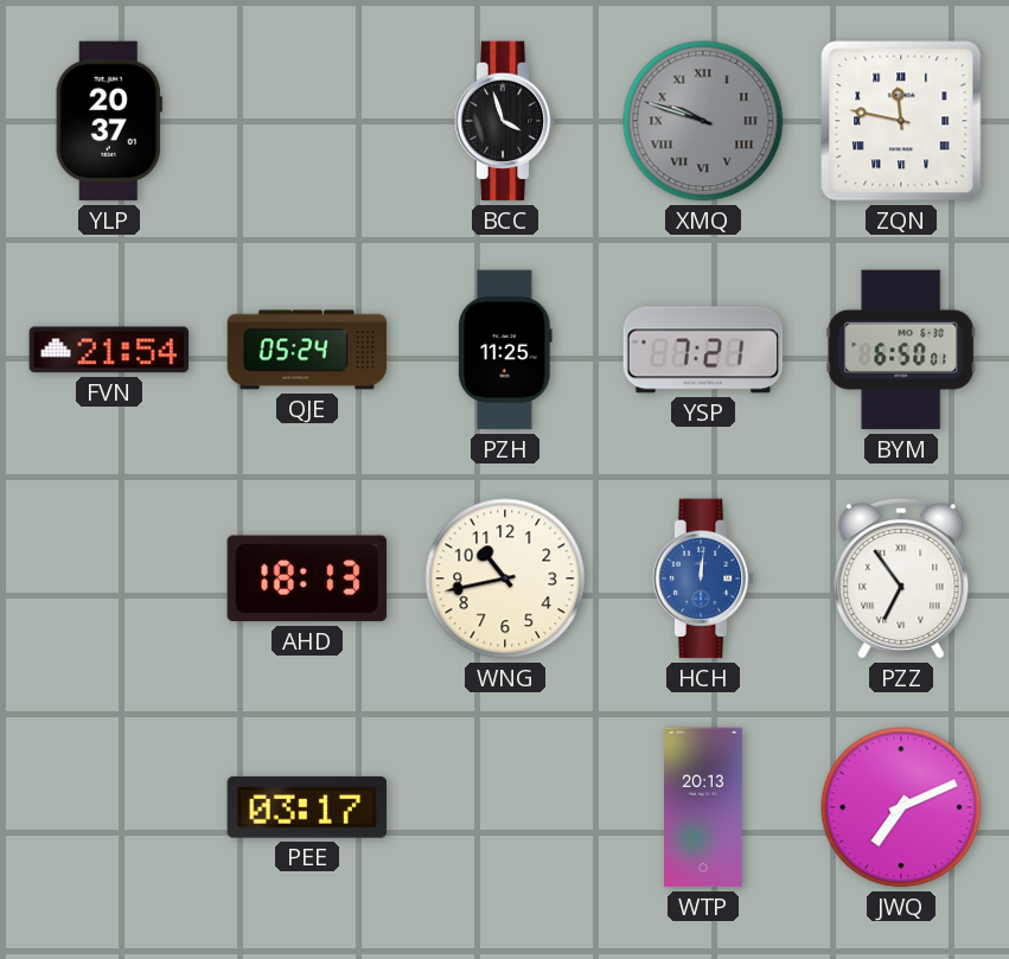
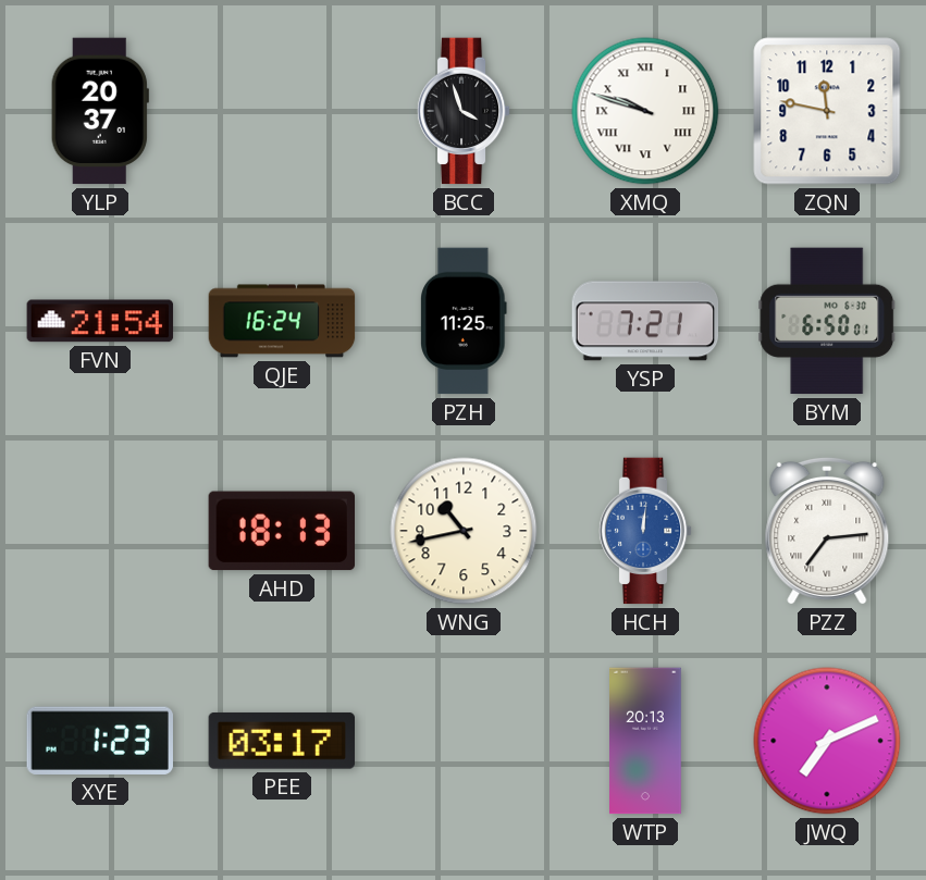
XMQ dial: grey -> white
ZQN numerals: Roman -> Arabic
QJE: 05:24 -> 16:24
PZZ: 6:54 -> 7:14
XYE: none -> 1:23
